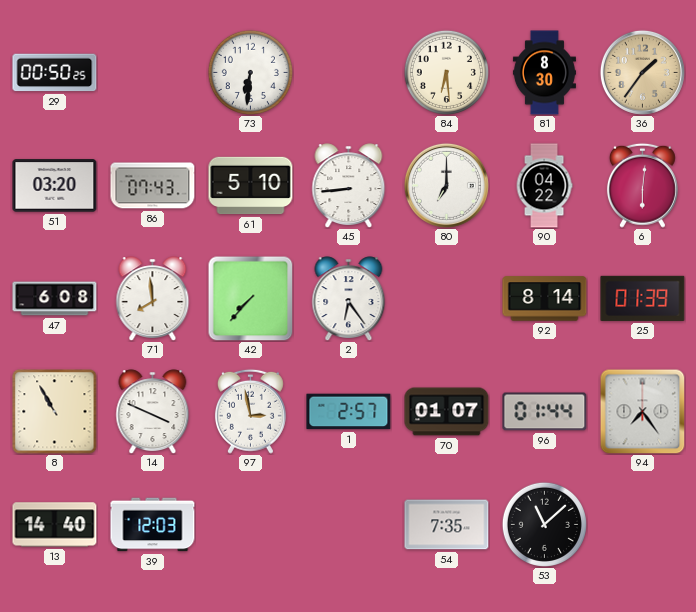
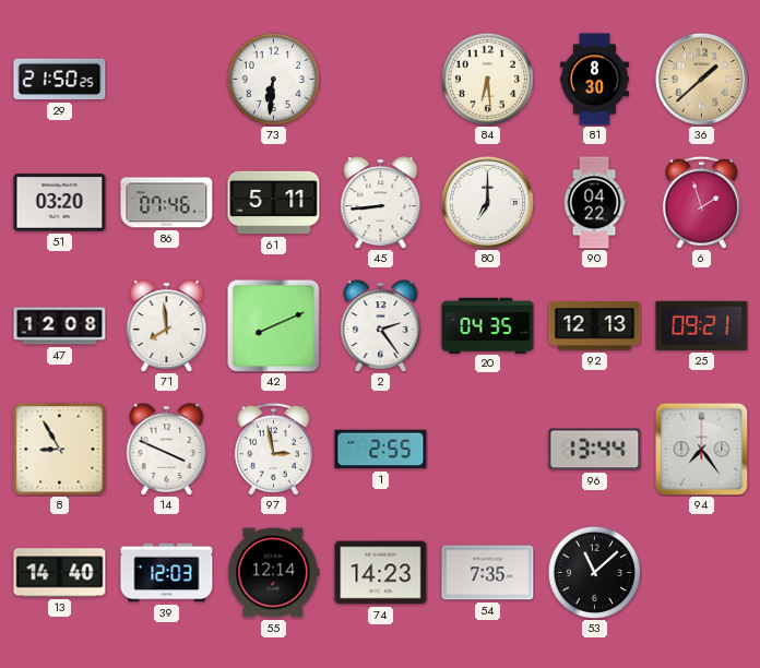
29: 00:50 -> 21:50
36: 1:36 -> 1:38
86: 07:43 -> 07:46
61: 5:10 -> 5:11
6: 6:01 -> 1:57
47: 6:08 -> 12:08
42: 7:37 -> 8:11
2: 6:24 -> 2:24
20: none -> 04:35
92: 8:14 -> 12:13
25: 01:39 -> 09:21
8: 10:55 -> 8:55
1: 2:57 -> 2:55
70: 01:07 -> none
96: 01:44 -> 13:44
55: none -> 12:14
74: none -> 14:23
